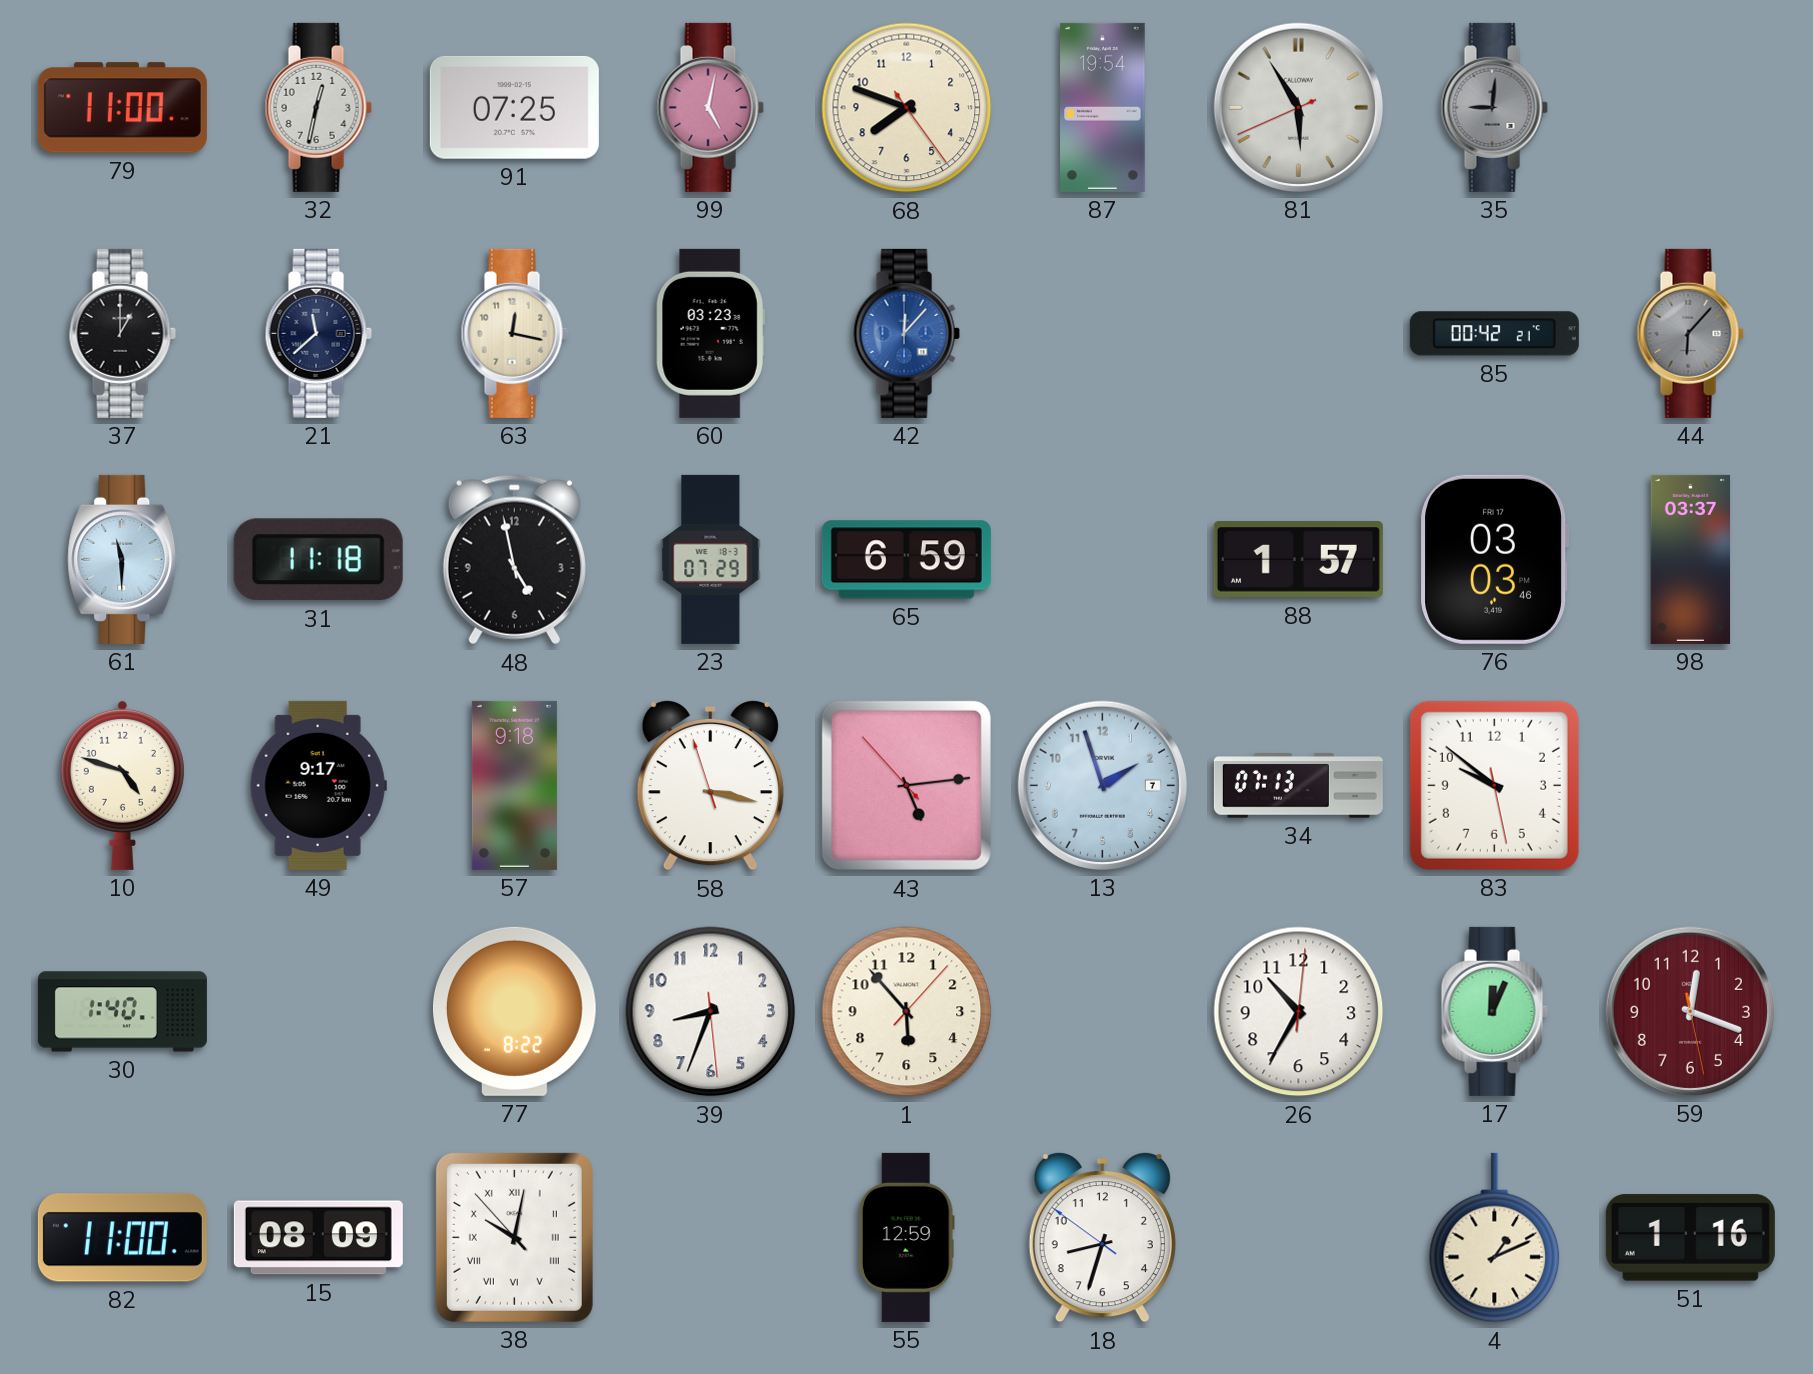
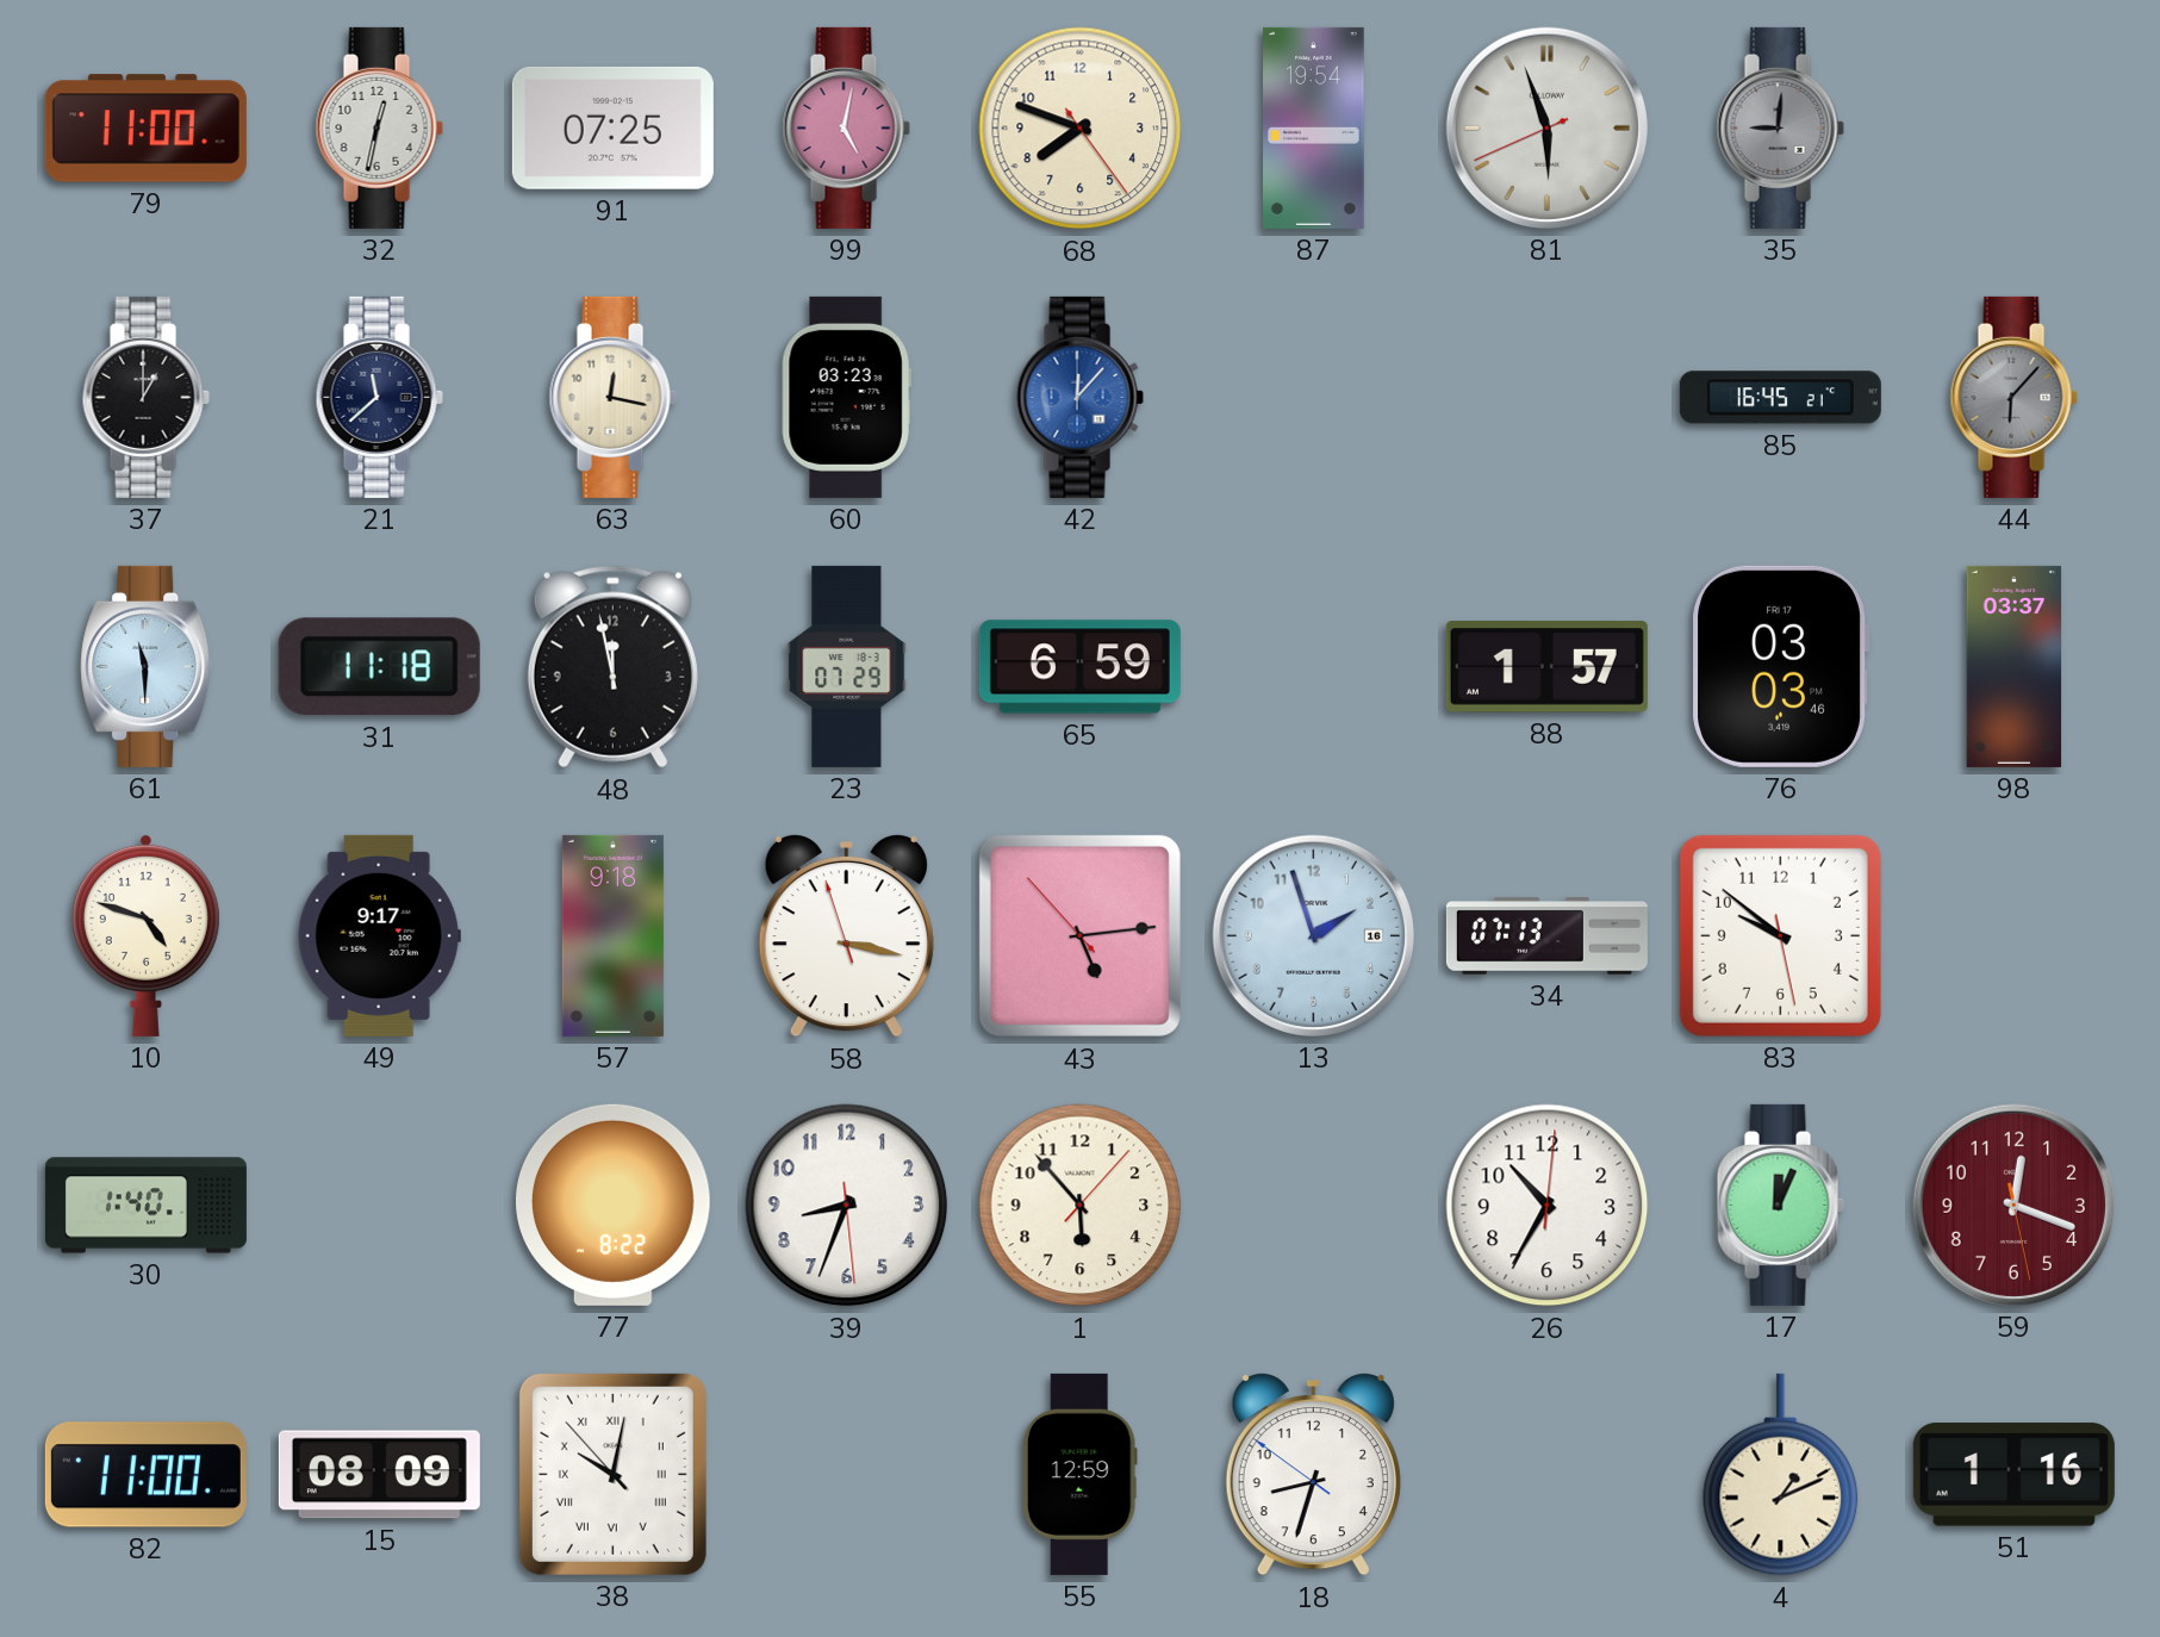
81: 5:54 -> 5:56
85: 00:42 -> 16:45
48: 4:58 -> 11:58
13 date: 7 -> 16
